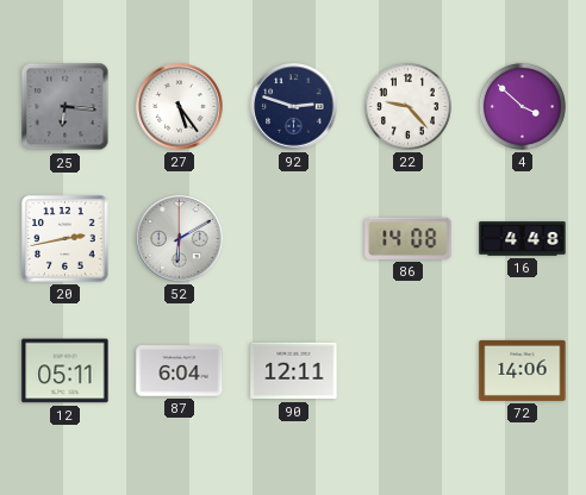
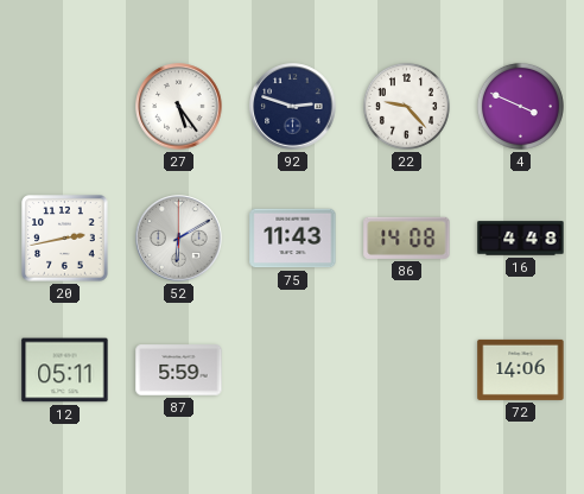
25: 6:16 -> none
4: 3:52 -> 3:49
75: none -> 11:43
87: 6:04 -> 5:59
90: 12:11 -> none
